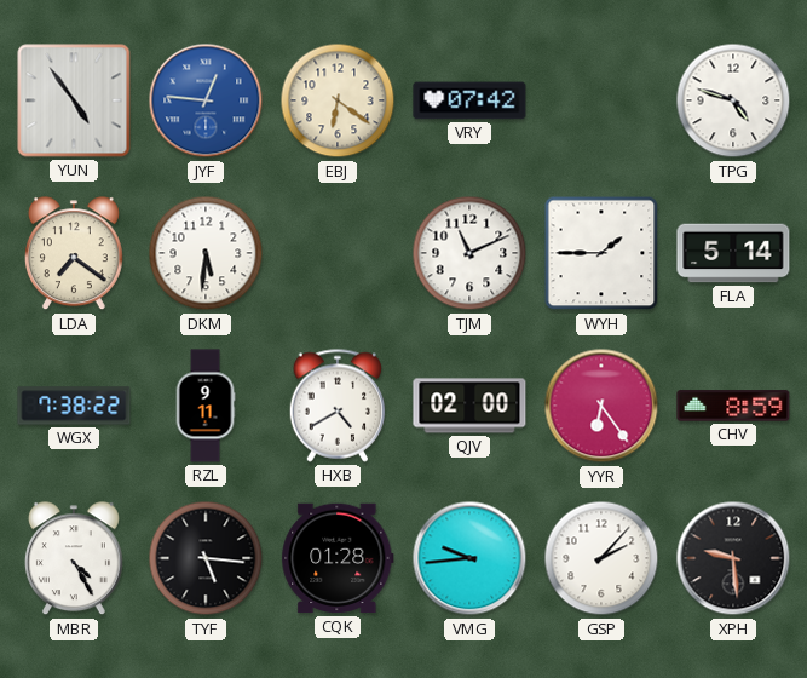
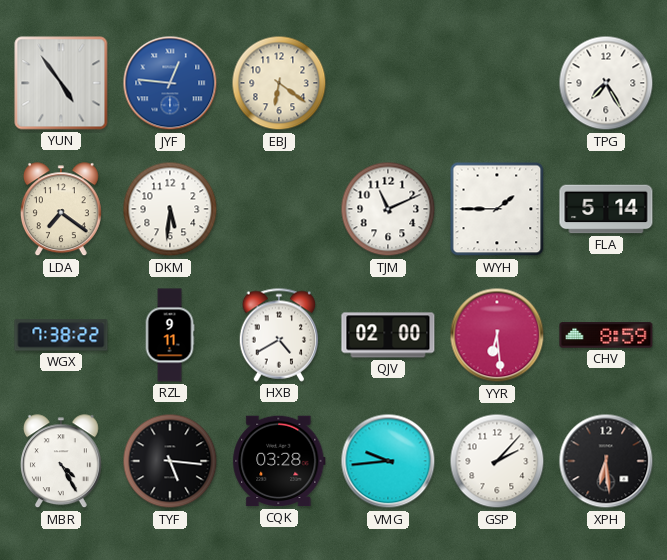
VRY: 07:42 -> none
TPG: 4:48 -> 7:25
YYR: 6:24 -> 6:29
CQK: 01:28 -> 03:28
XPH: 9:29 -> 6:29
